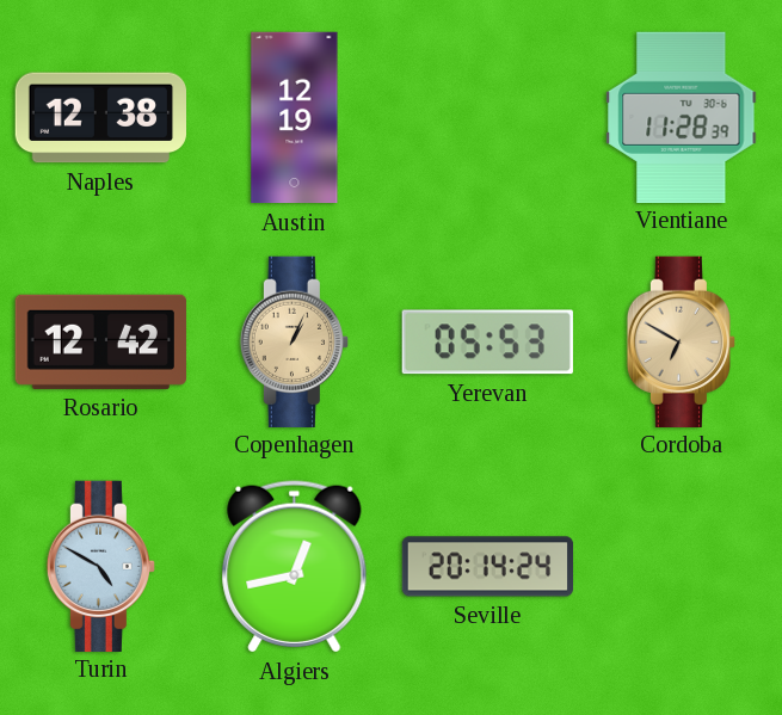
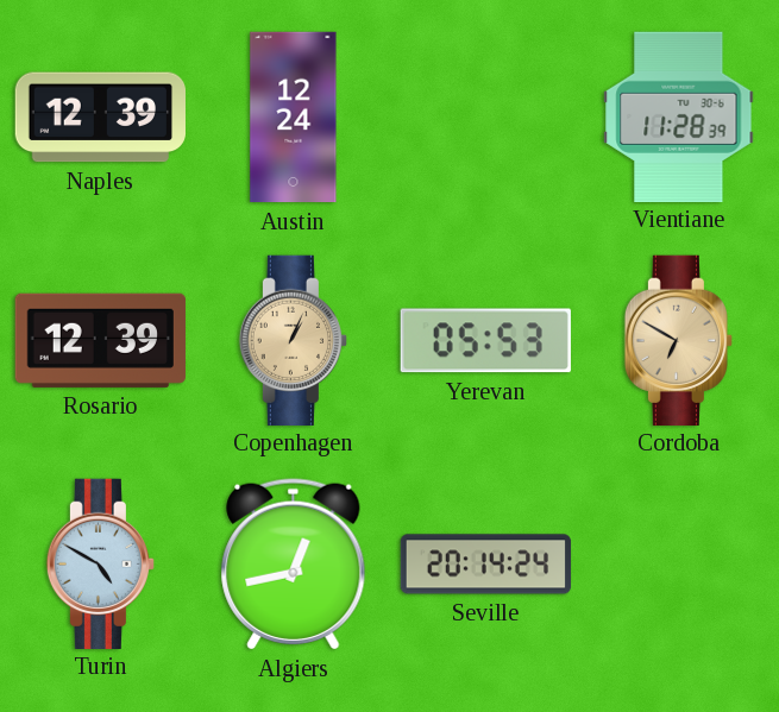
Naples: 12:38 -> 12:39
Austin: 12:19 -> 12:24
Rosario: 12:42 -> 12:39
